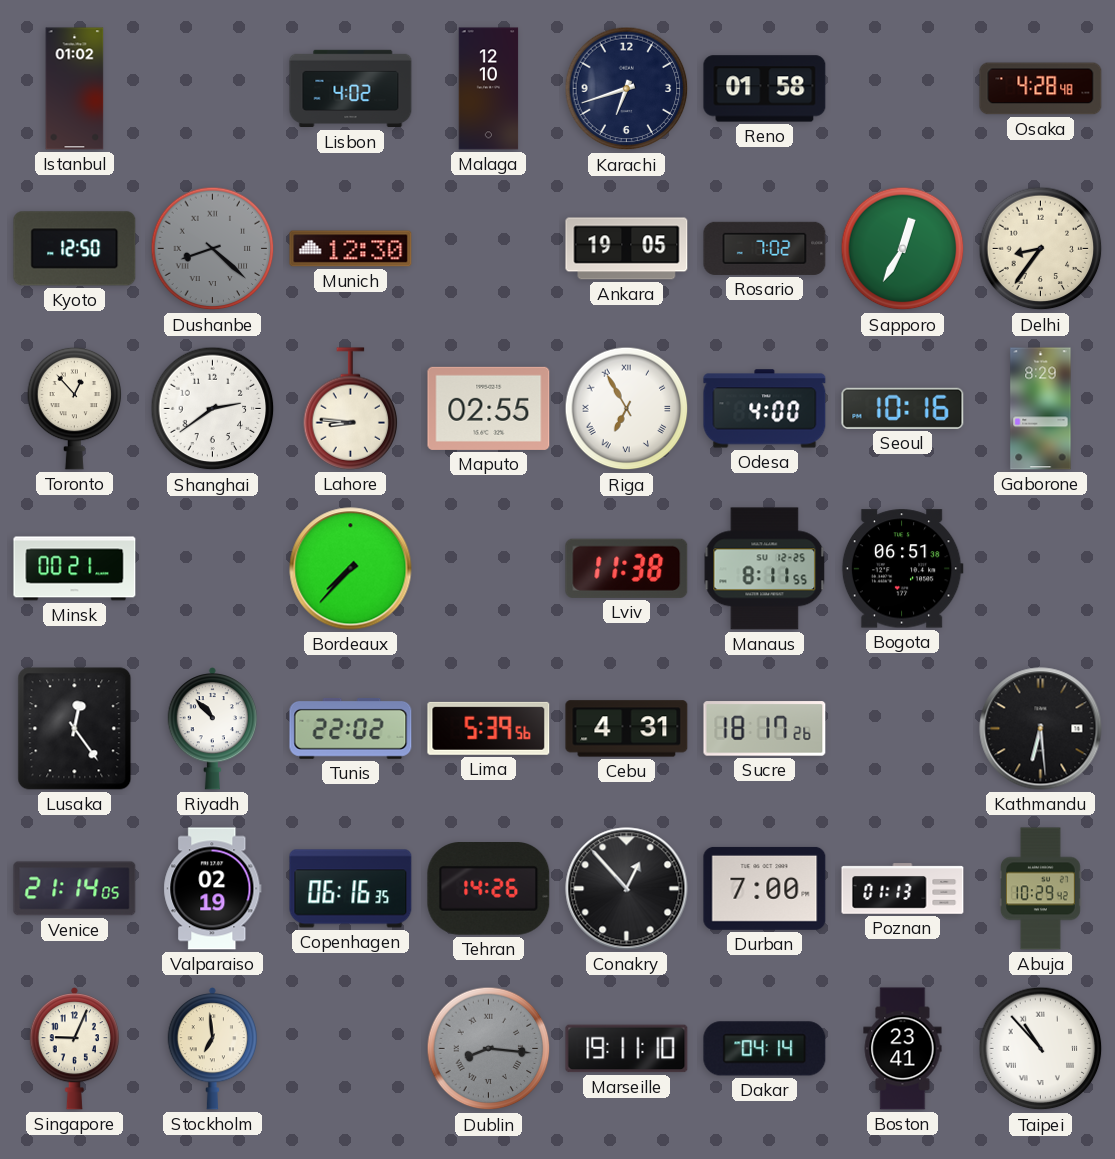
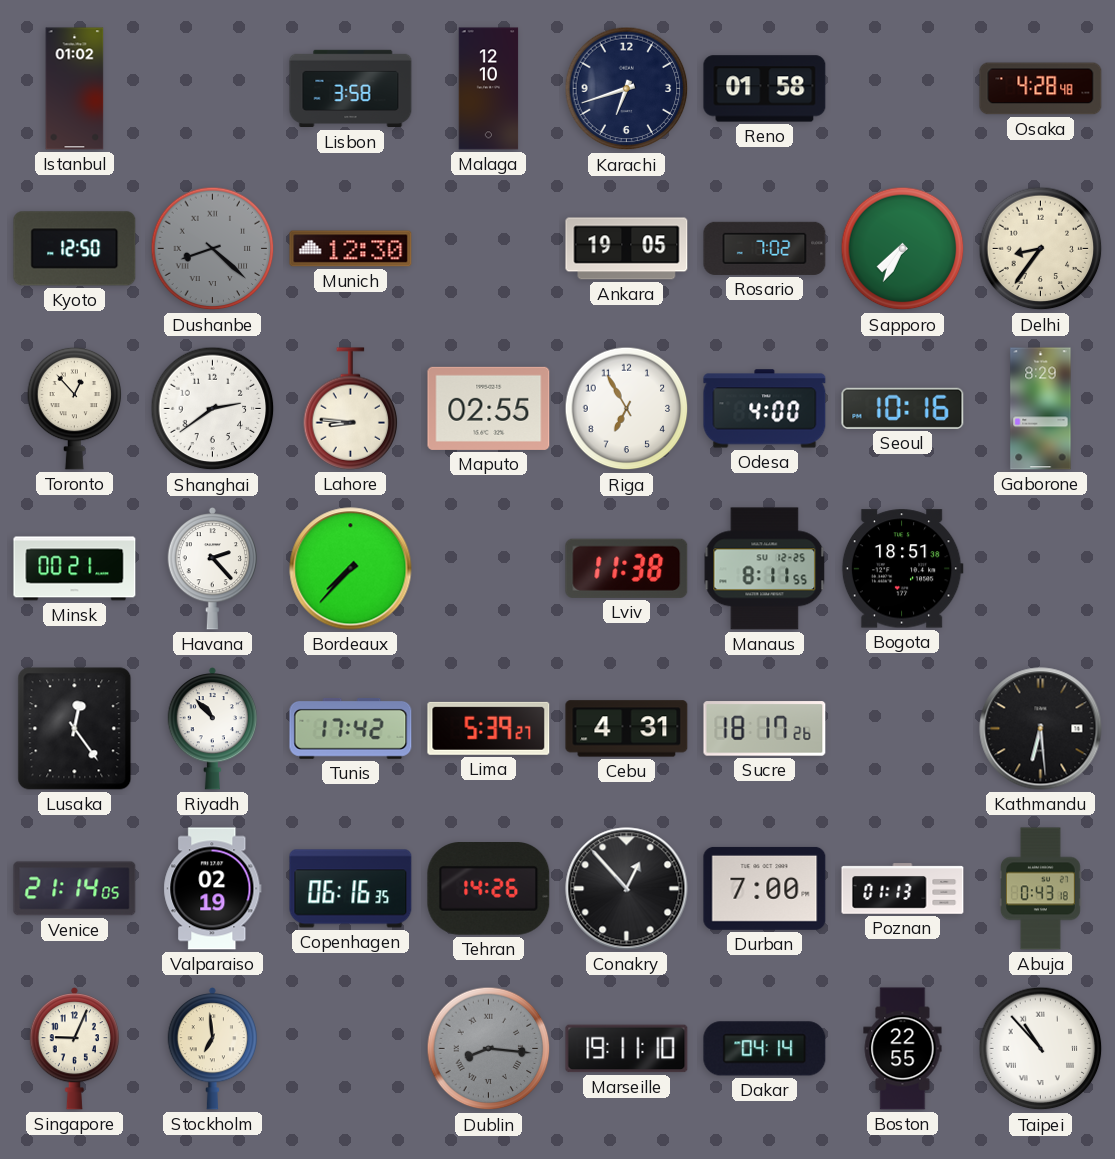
Lisbon: 4:02 -> 3:58
Sapporo: 12:35 -> 7:35
Riga numerals: Roman -> Arabic
Havana: none -> 2:23
Bogota: 06:51 -> 18:51
Tunis: 22:02 -> 17:42
Lima: 5:39:56 -> 5:39:27
Abuja: 10:29 -> 0:43
Boston: 23:41 -> 22:55
